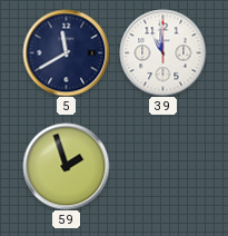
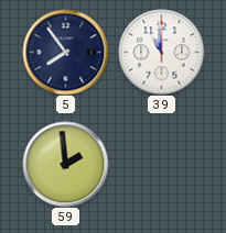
5: 11:40 -> 7:54
59: 1:57 -> 1:59
